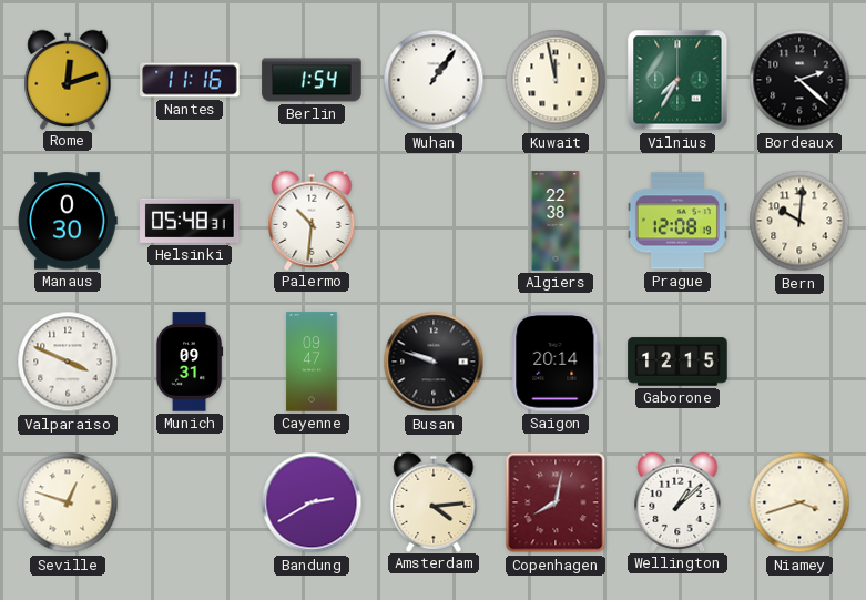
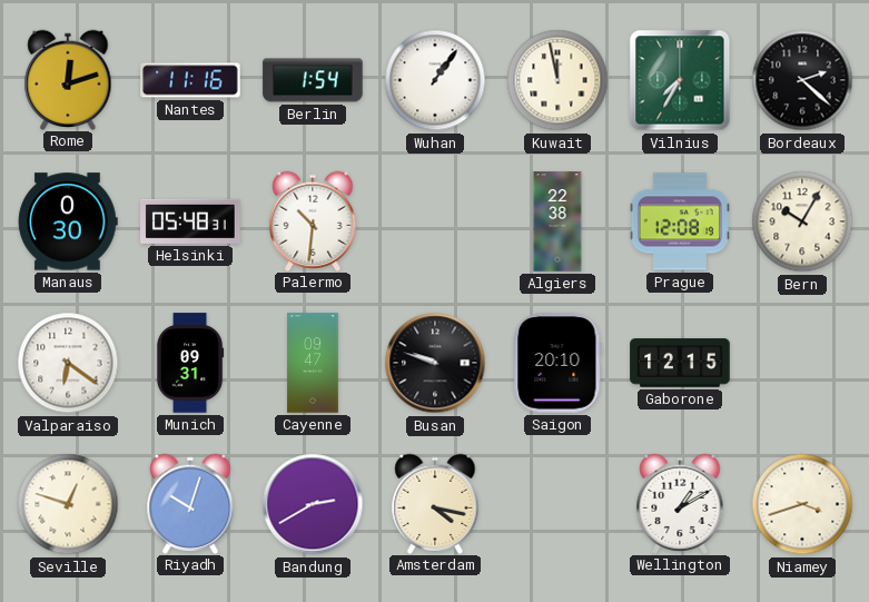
Bern: 10:01 -> 10:05
Valparaiso: 3:49 -> 6:21
Saigon: 20:14 -> 20:10
Riyadh: none -> 10:03
Amsterdam: 4:14 -> 4:17
Copenhagen: 8:02 -> none
Wellington: 1:08 -> 1:10
